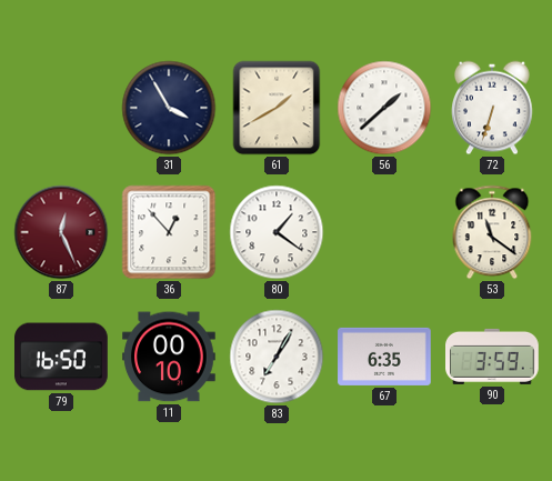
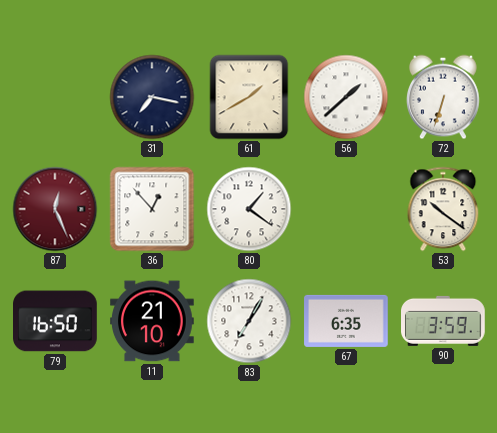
31: 3:55 -> 7:17
53: 11:21 -> 10:21
11: 00:10 -> 21:10
